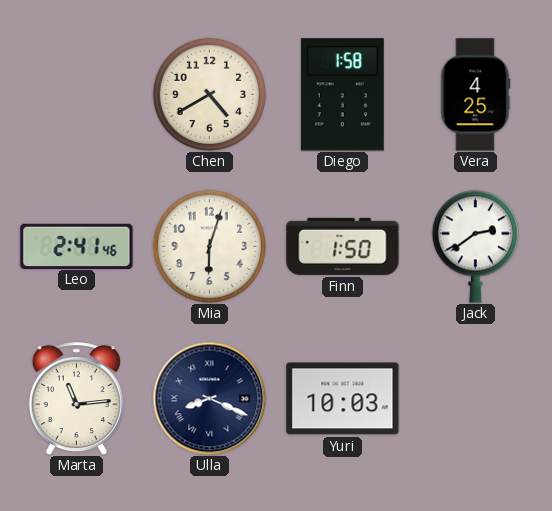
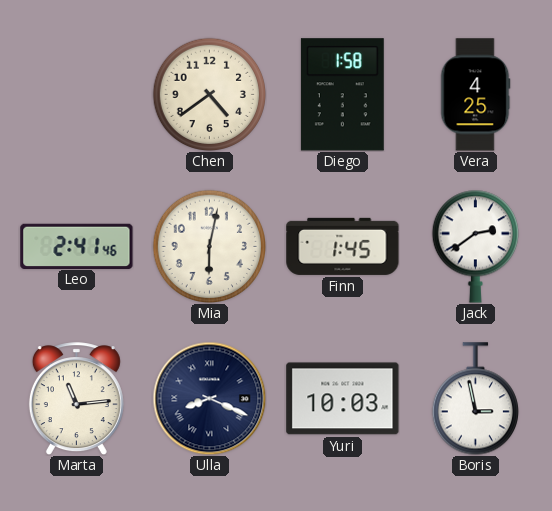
Chen: 4:40 -> 4:39
Mia: 6:03 -> 6:02
Finn: 1:50 -> 1:45
Boris: none -> 2:58
